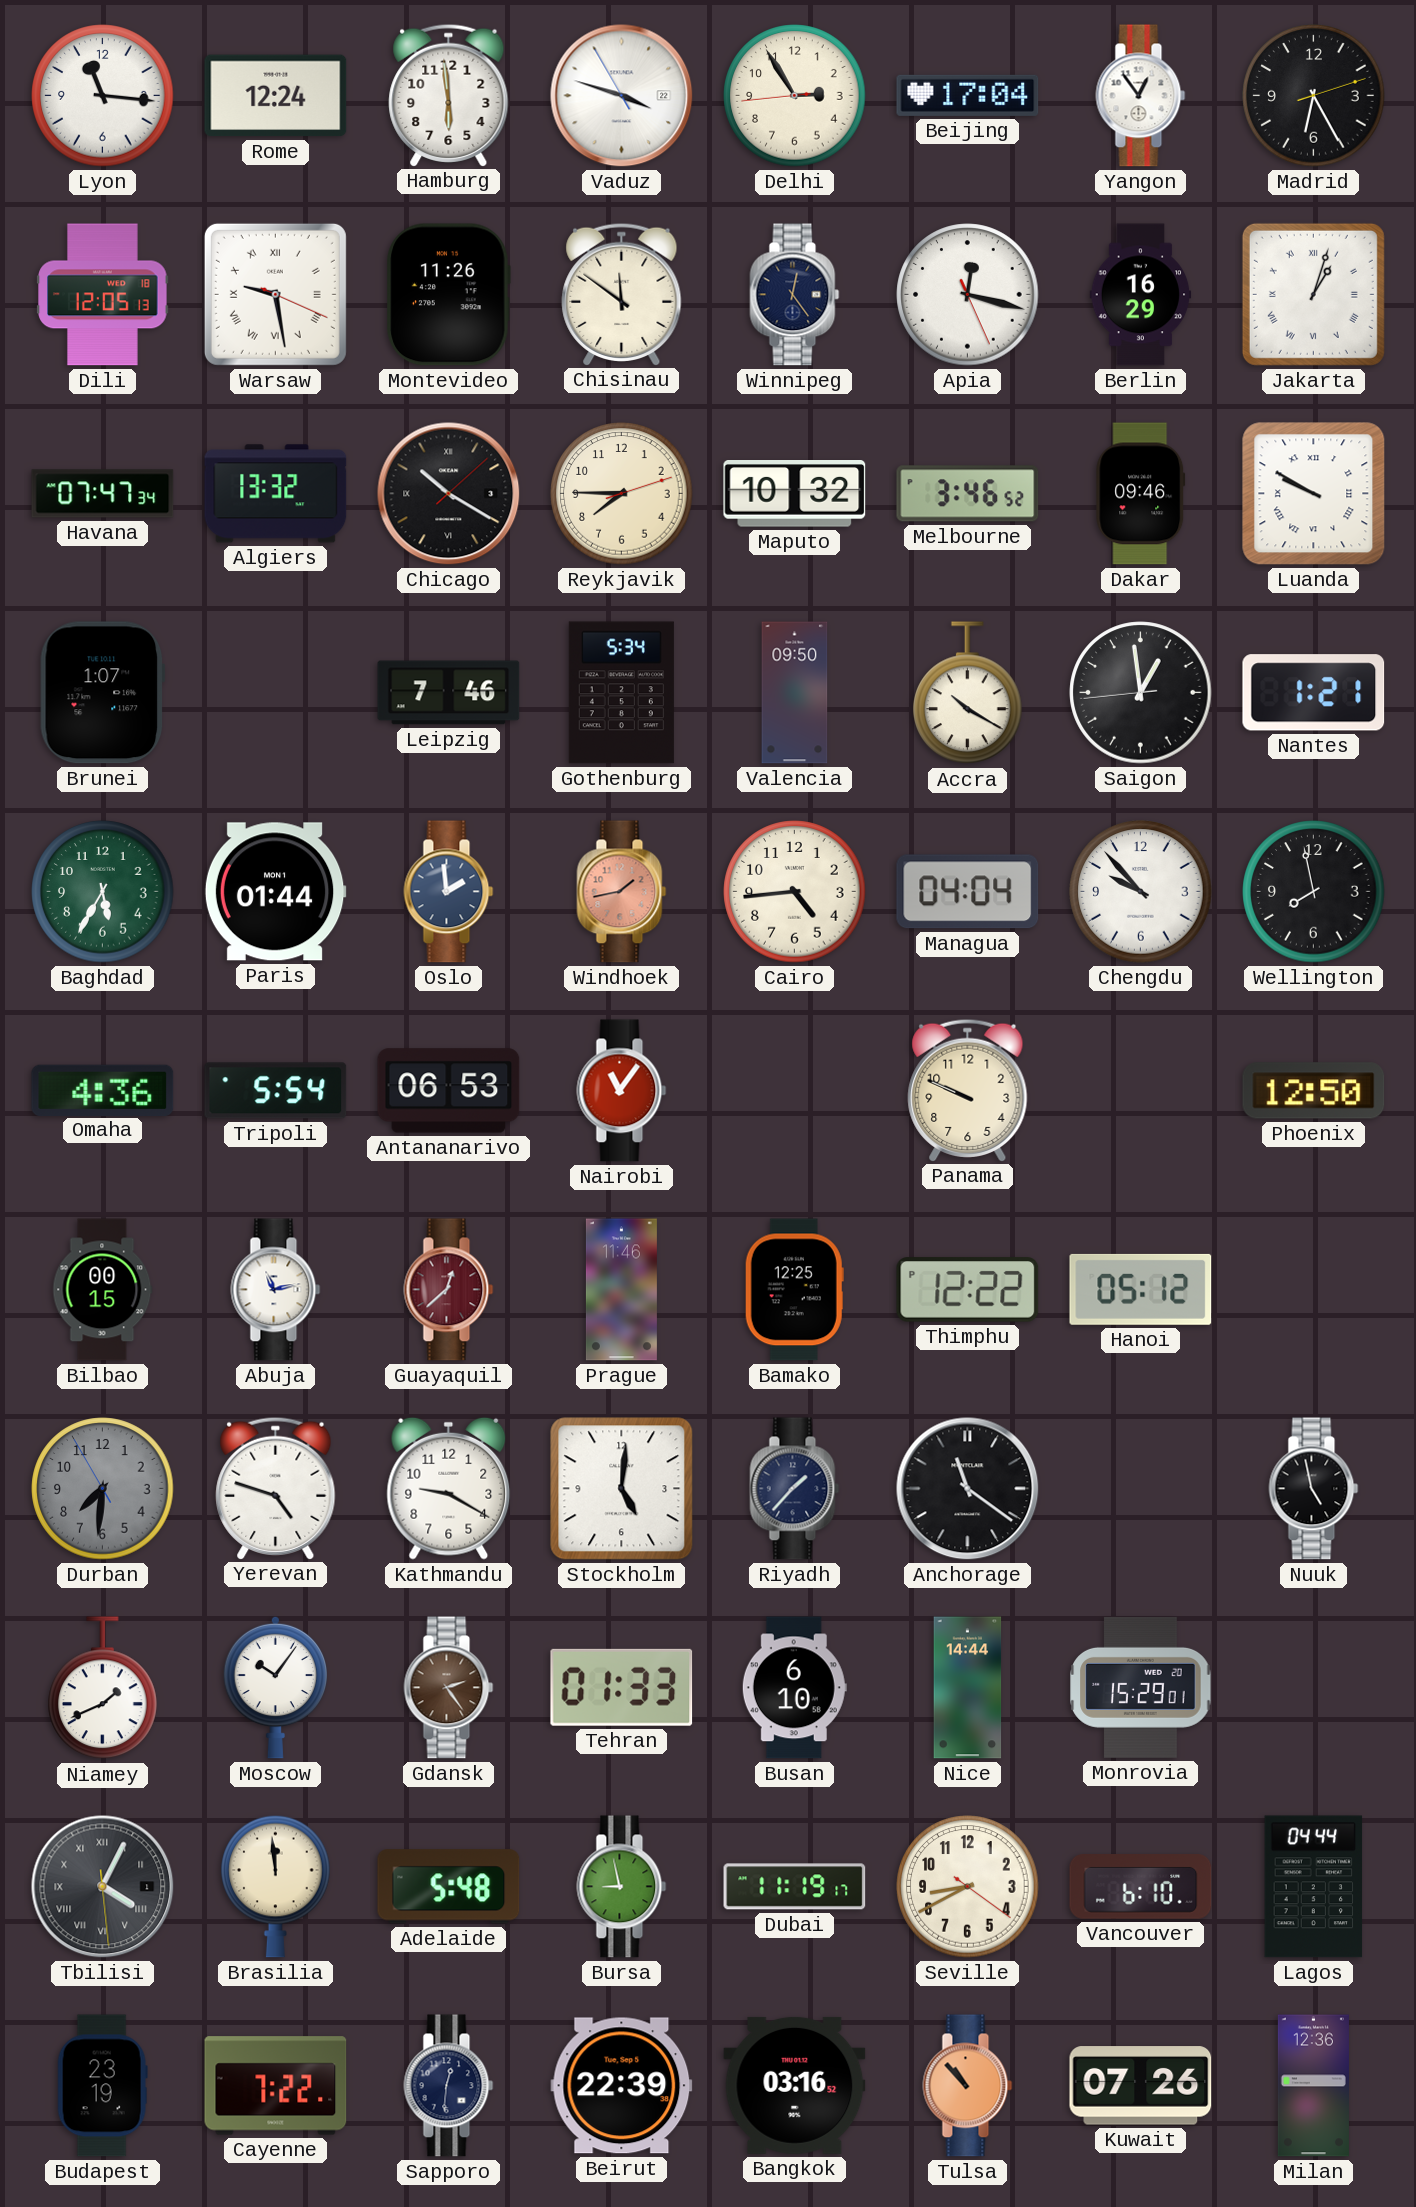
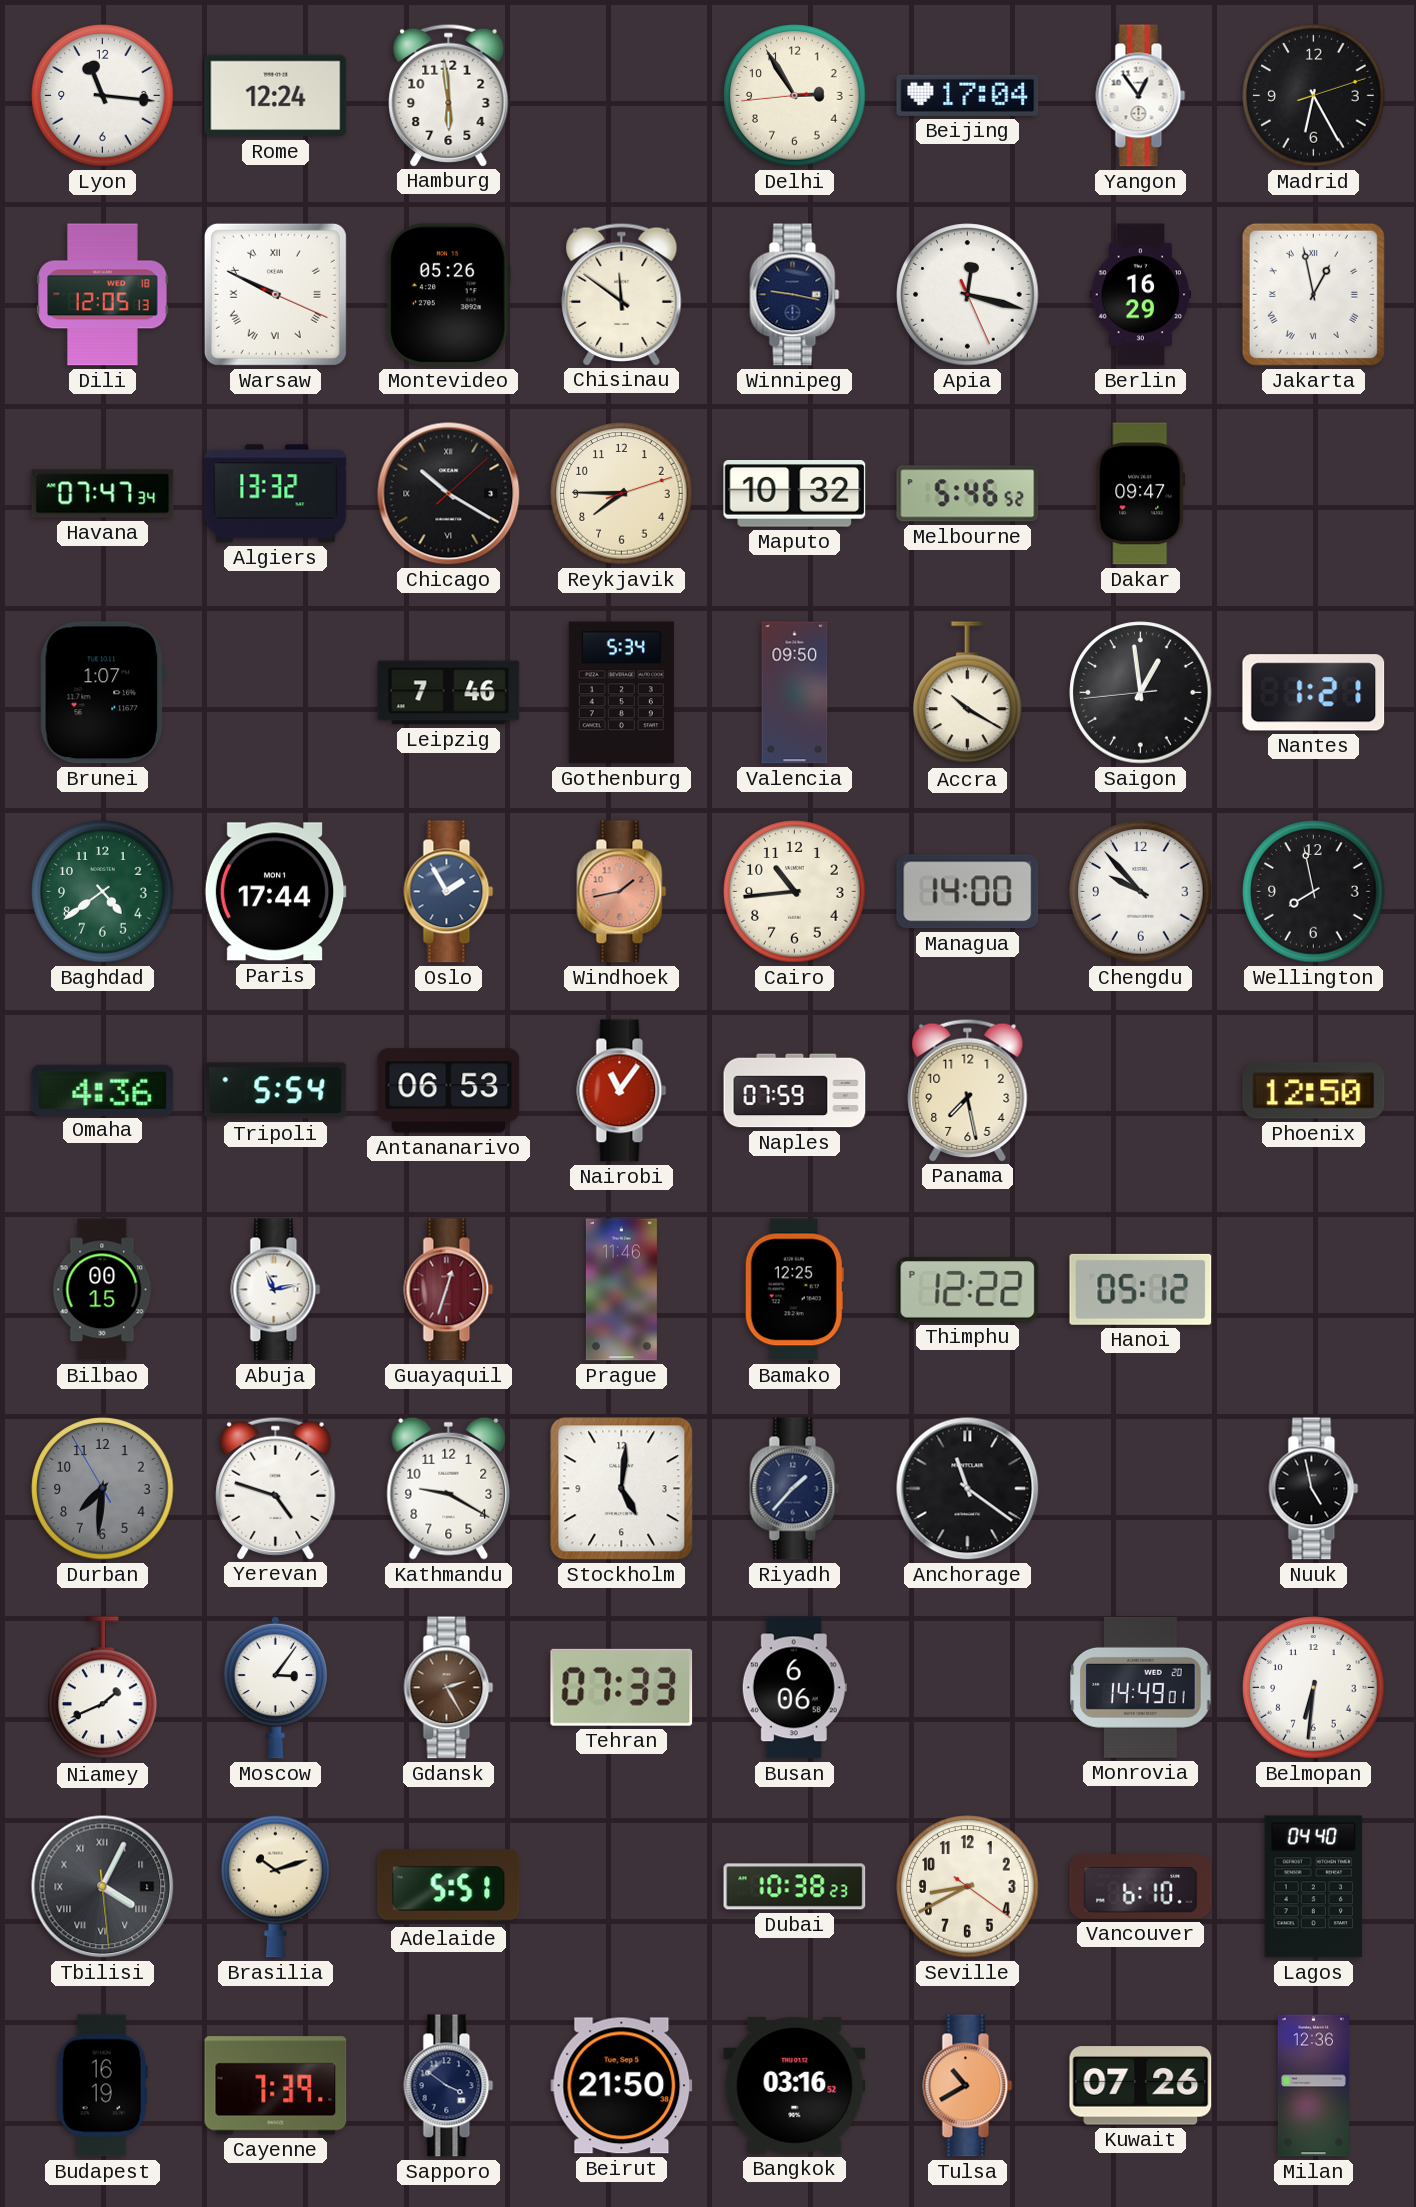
Vaduz: 3:47 -> none
Warsaw: 9:28 -> 9:49
Montevideo: 11:26 -> 05:26
Winnipeg: 12:24 -> 9:17
Jakarta: 1:03 -> 12:58
Melbourne: 3:46 -> 5:46
Dakar: 09:46 -> 09:47
Luanda: 9:50 -> none
Baghdad: 5:35 -> 4:39
Paris: 01:44 -> 17:44
Oslo: 1:59 -> 1:55
Cairo: 4:44 -> 10:44
Managua: 04:04 -> 14:00
Naples: none -> 07:59
Panama: 9:49 -> 7:28
Guayaquil: 12:38 -> 12:33
Moscow: 10:06 -> 3:06
Gdansk: 2:24 -> 2:25
Tehran: 01:33 -> 07:33
Busan: 6:10 -> 6:06
Nice: 14:44 -> none
Monrovia: 15:29 -> 14:49
Belmopan: none -> 6:31
Brasilia: 11:59 -> 10:12
Adelaide: 5:48 -> 5:51
Bursa: 8:58 -> none
Dubai: 11:19 -> 10:38
Lagos: 04:44 -> 04:40
Budapest: 23:19 -> 16:19
Cayenne: 7:22 -> 7:39
Sapporo: 12:31 -> 3:51
Beirut: 22:39 -> 21:50
Tulsa: 10:53 -> 10:40
